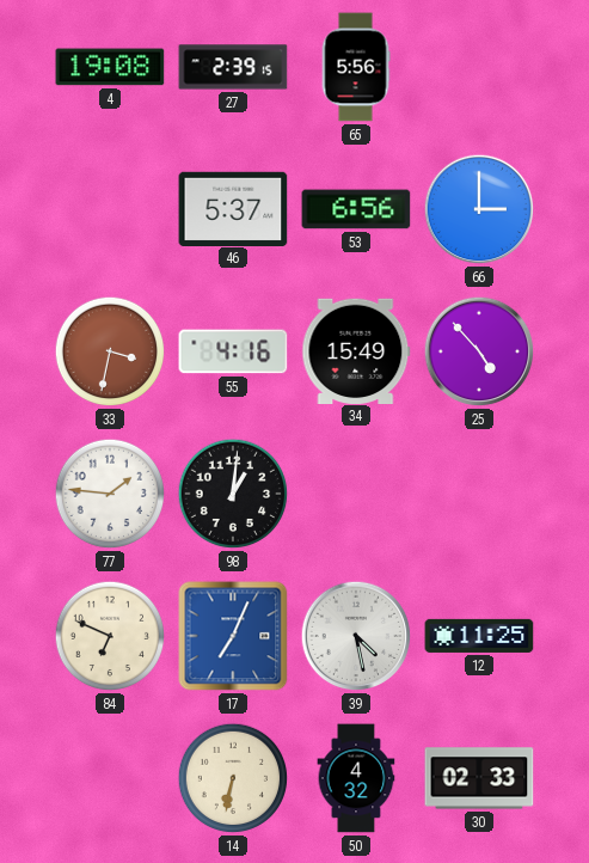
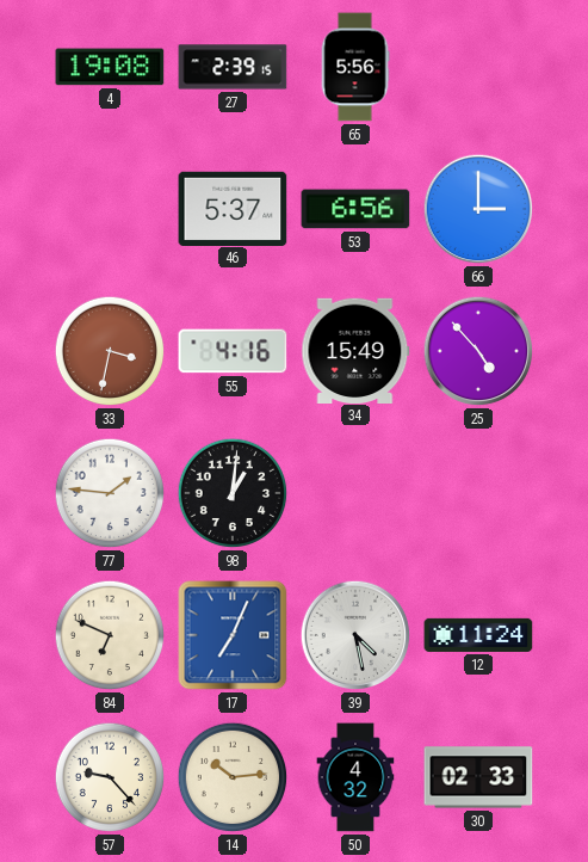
12: 11:25 -> 11:24
57: none -> 9:23
14: 6:32 -> 10:14
